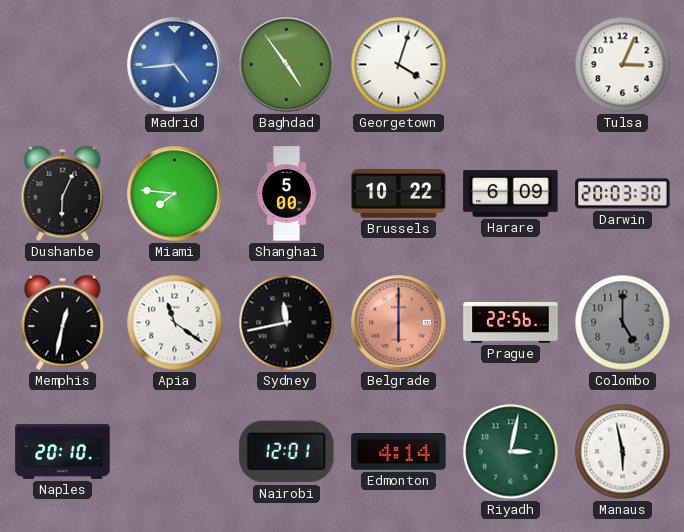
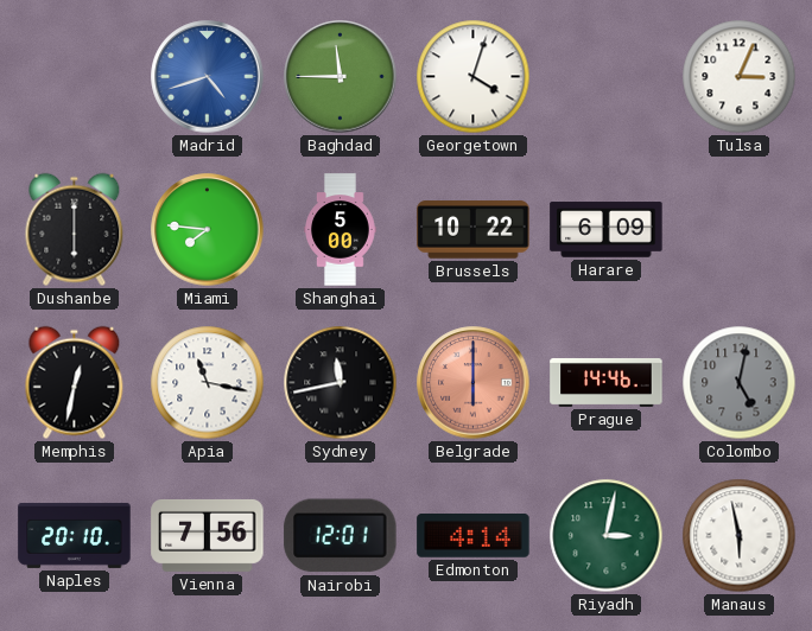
Madrid: 4:44 -> 4:42
Baghdad: 4:54 -> 11:45
Dushanbe: 6:04 -> 6:00
Darwin: 20:03 -> none
Apia: 11:21 -> 11:17
Prague: 22:56 -> 14:46
Colombo: 5:00 -> 5:02
Vienna: none -> 7:56
